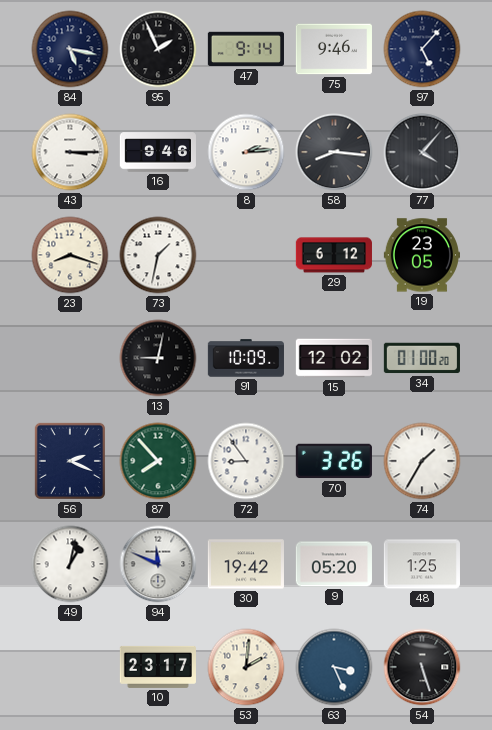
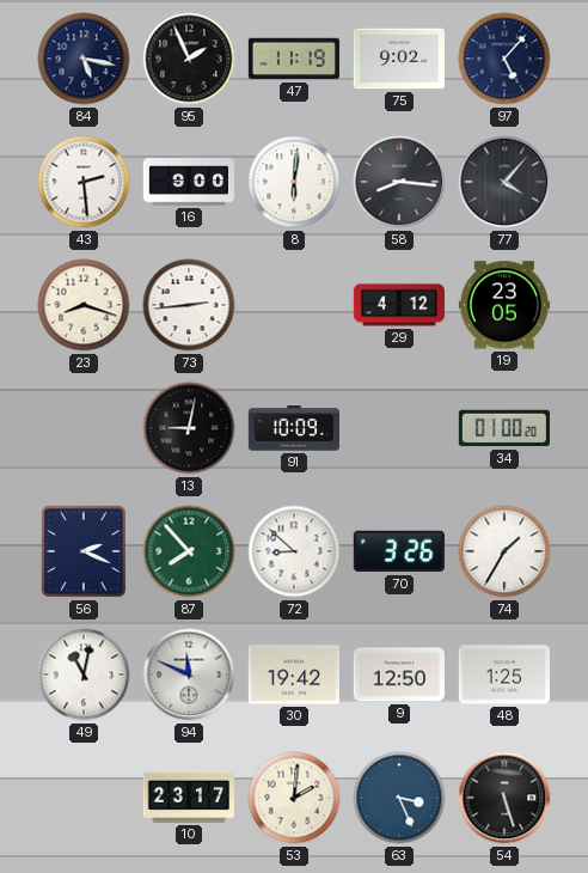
47: 9:14 -> 11:19
75: 9:46 -> 9:02
43: 3:15 -> 2:29
16: 9:46 -> 9:00
8: 2:14 -> 6:01
73: 1:32 -> 2:44
29: 6:12 -> 4:12
15: 12:02 -> none
72: 8:54 -> 8:52
49: 1:02 -> 11:02
9: 05:20 -> 12:50
